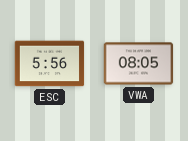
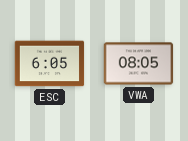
ESC: 5:56 -> 6:05
